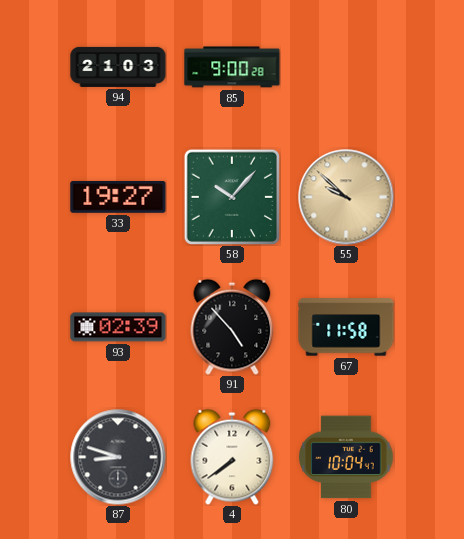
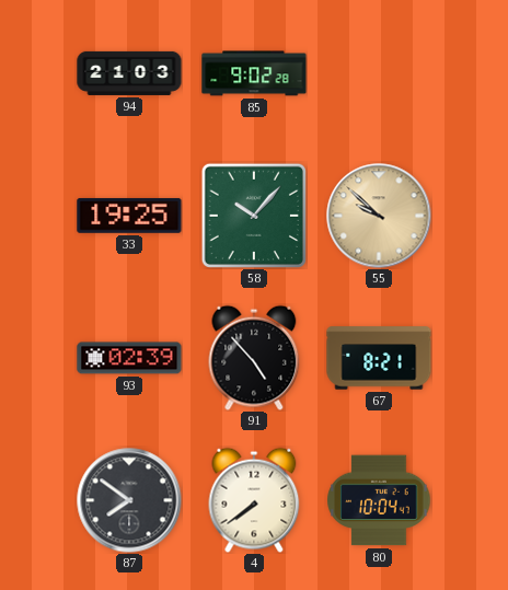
85: 9:00 -> 9:02
33: 19:27 -> 19:25
67: 11:58 -> 8:21
87: 8:48 -> 7:51
